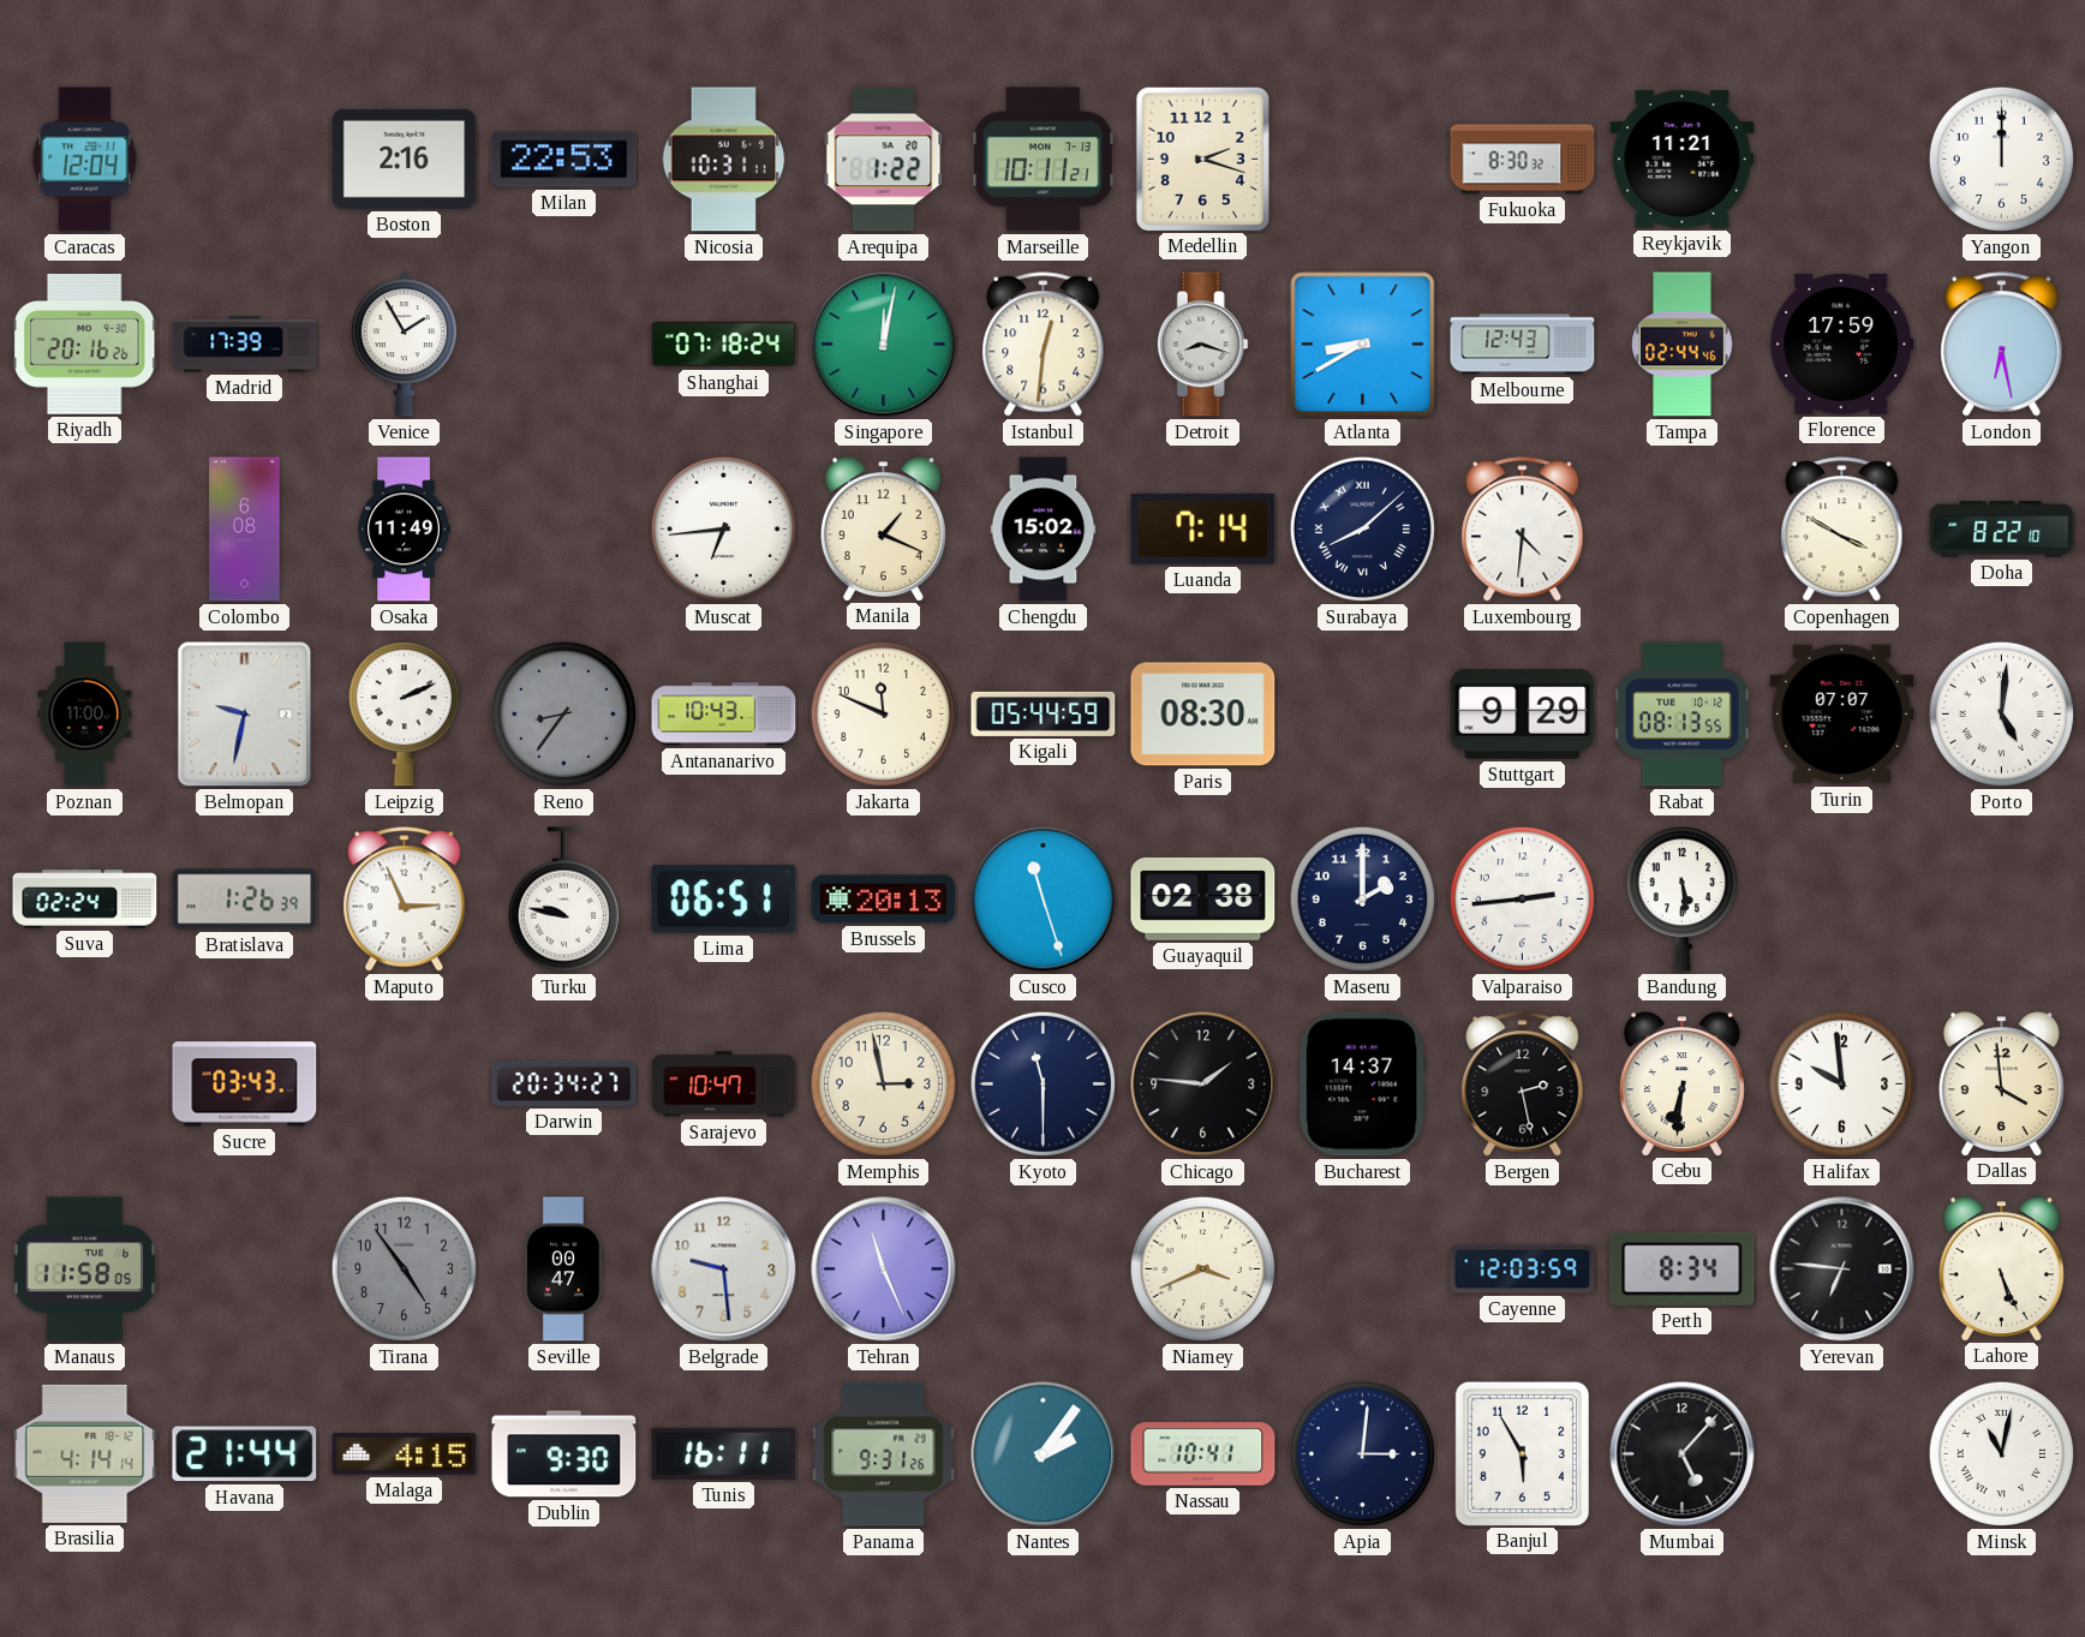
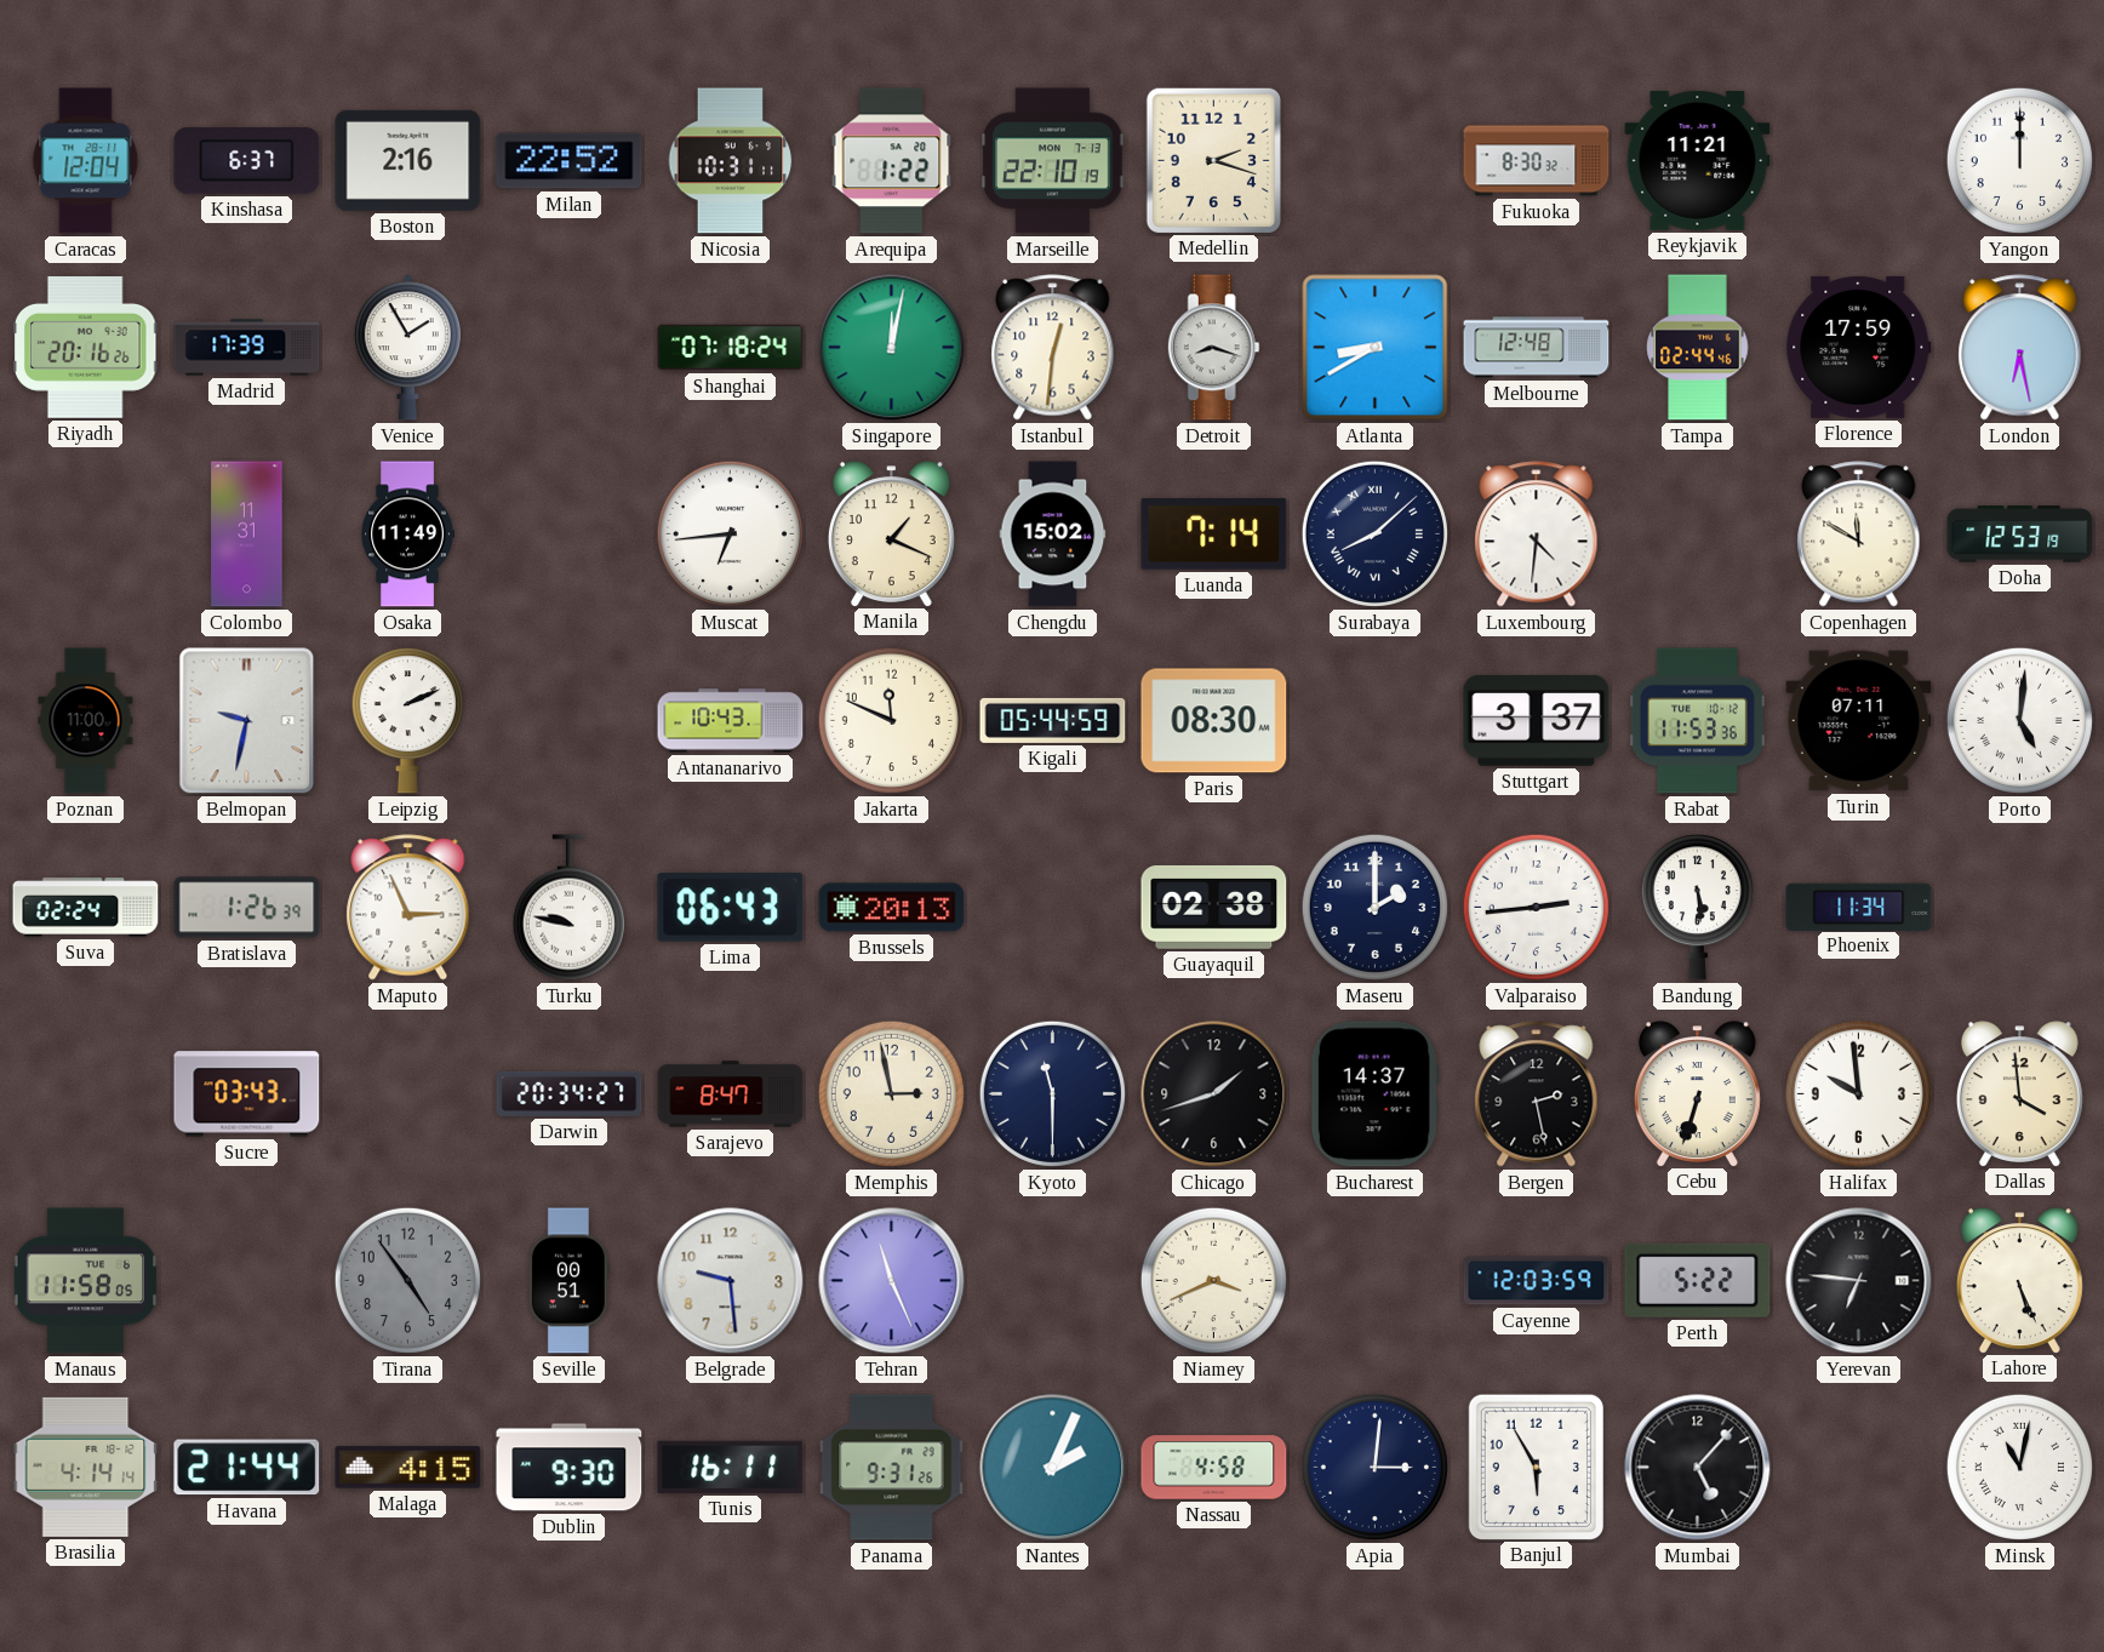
Kinshasa: none -> 6:37
Milan: 22:53 -> 22:52
Marseille: 10:11 -> 22:10
Melbourne: 12:43 -> 12:48
Colombo: 6:08 -> 11:31
Copenhagen: 3:50 -> 11:50
Doha: 8:22 -> 12:53
Reno: 8:36 -> none
Stuttgart: 9:29 -> 3:37
Rabat: 08:13 -> 11:53
Turin: 07:07 -> 07:11
Lima: 06:51 -> 06:43
Cusco: 11:27 -> none
Phoenix: none -> 11:34
Sarajevo: 10:47 -> 8:47
Chicago: 1:46 -> 1:42
Cebu: 6:31 -> 6:33
Seville: 00:47 -> 00:51
Perth: 8:34 -> 5:22
Nantes: 2:06 -> 2:04
Nassau: 10:41 -> 4:58
